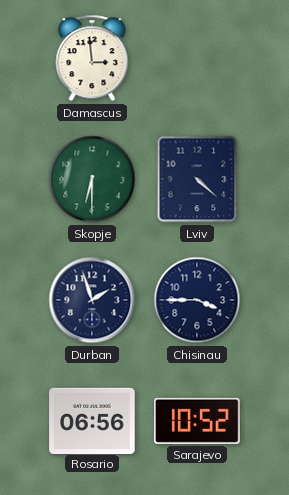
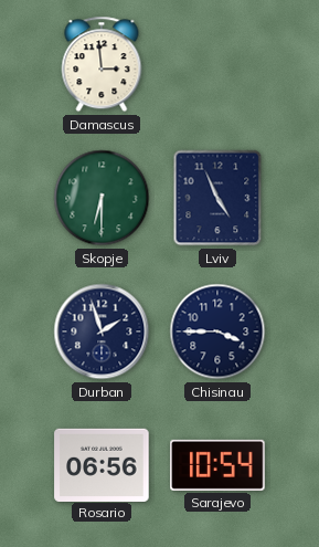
Lviv: 4:22 -> 4:56
Sarajevo: 10:52 -> 10:54
